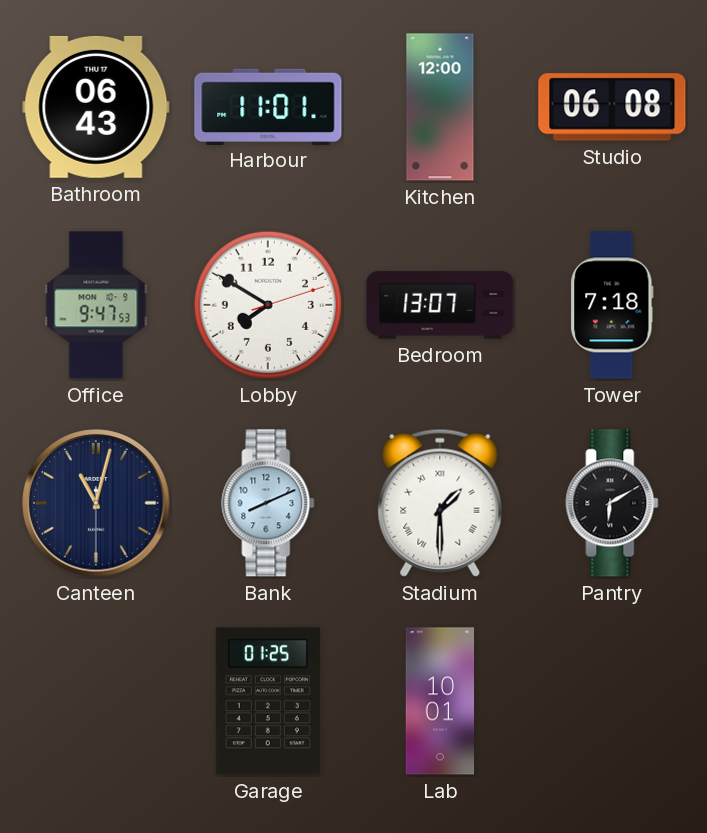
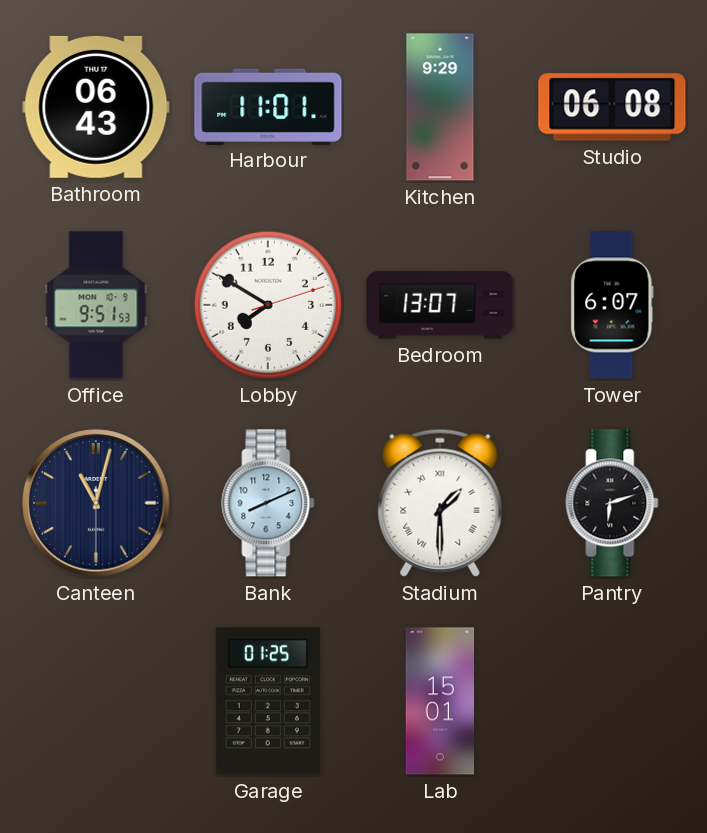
Kitchen: 12:00 -> 9:29
Office: 9:47 -> 9:51
Tower: 7:18 -> 6:07
Pantry: 6:10 -> 6:12
Lab: 10:01 -> 15:01
